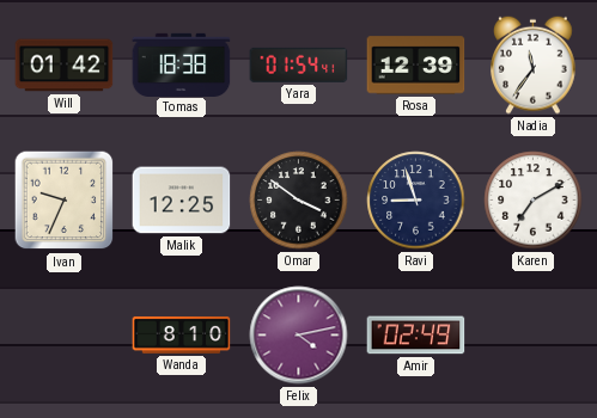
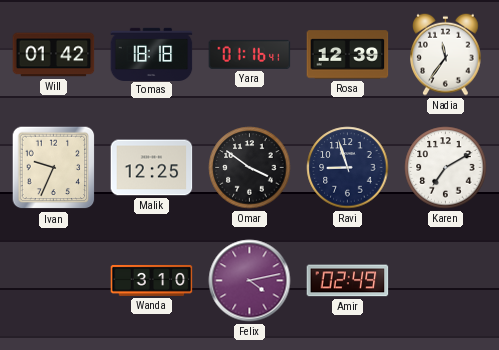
Tomas: 18:38 -> 18:18
Yara: 01:54 -> 01:16
Wanda: 8:10 -> 3:10
